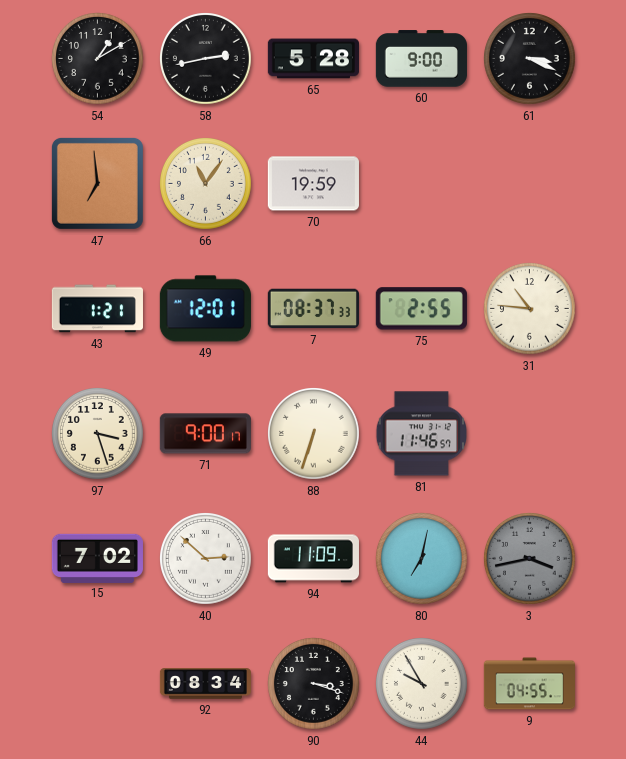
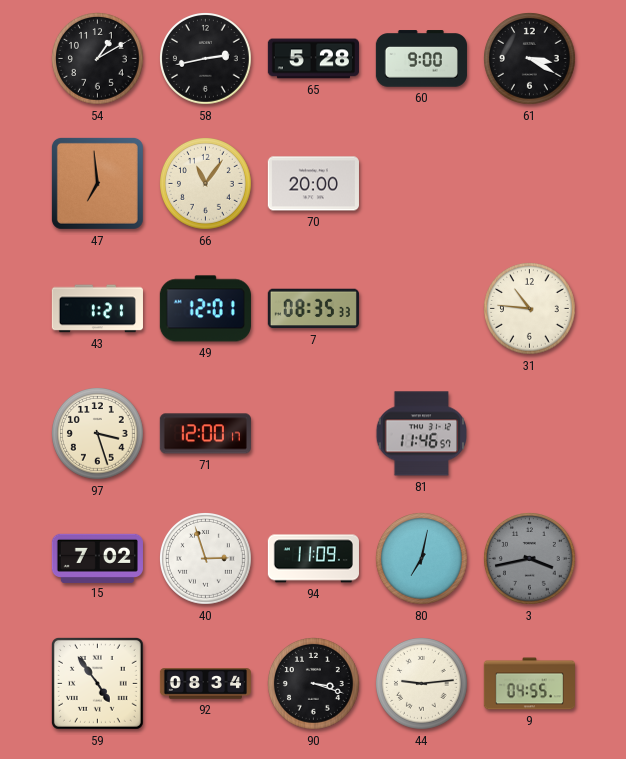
61: 3:19 -> 3:20
70: 19:59 -> 20:00
7: 08:37 -> 08:35
75: 2:55 -> none
71: 9:00 -> 12:00
88: 6:33 -> none
40: 2:52 -> 2:57
59: none -> 4:54
44: 9:55 -> 9:14
